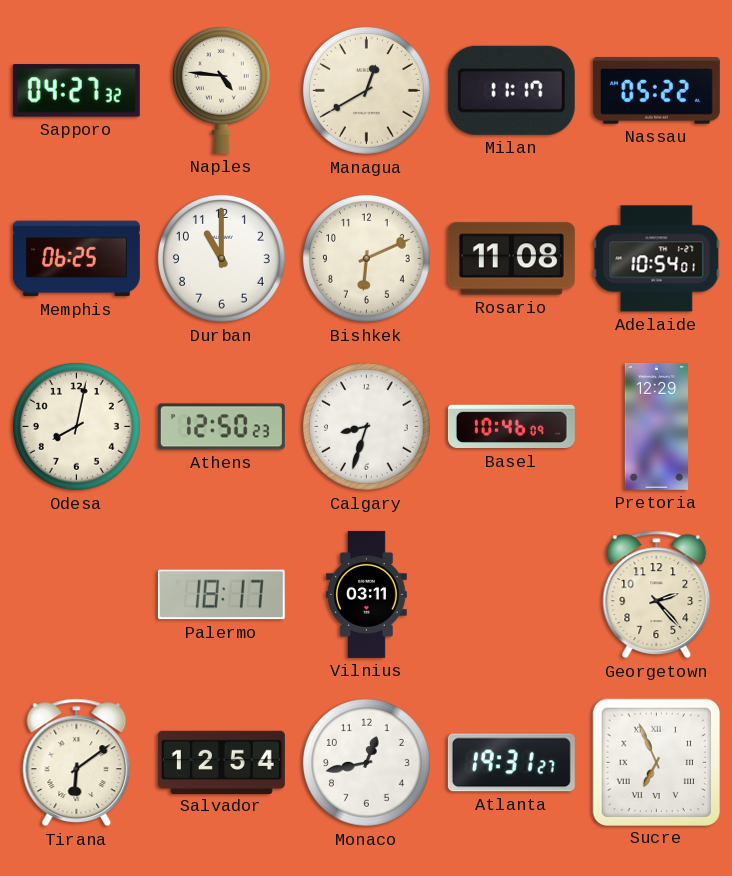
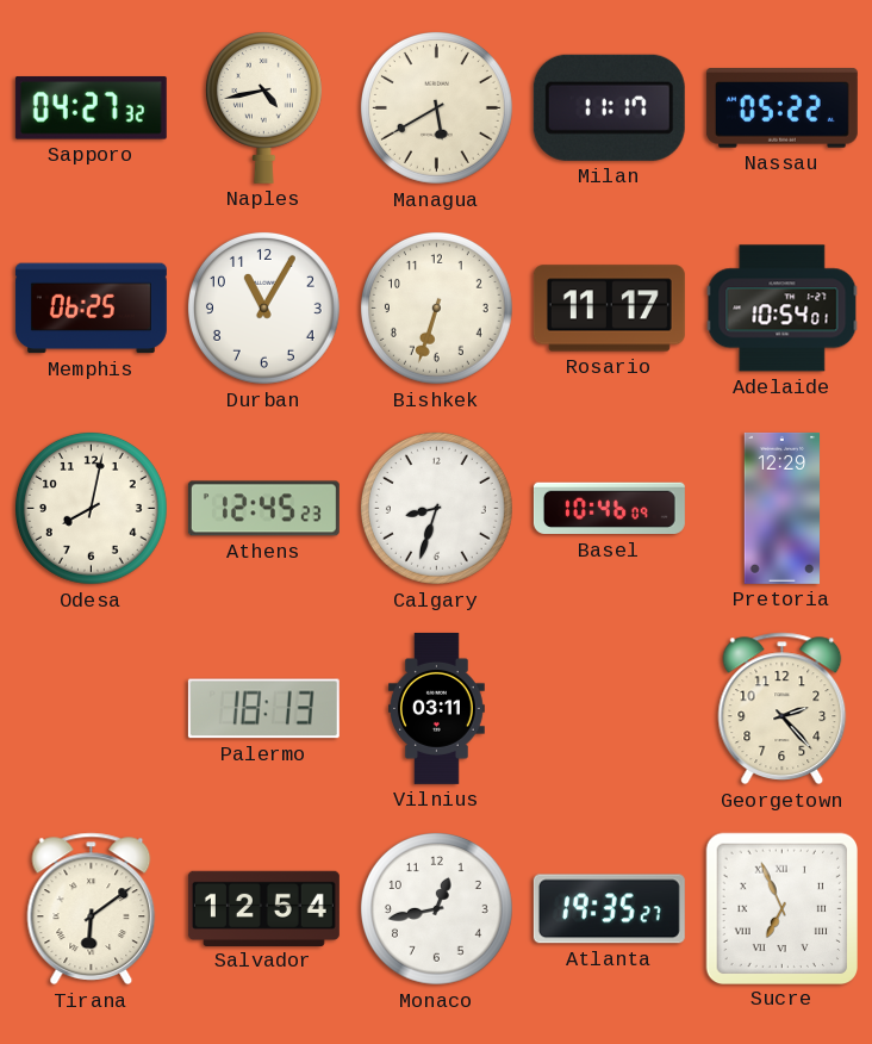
Naples: 4:46 -> 4:43
Managua: 12:40 -> 5:40
Durban: 11:00 -> 11:05
Bishkek: 6:11 -> 6:33
Rosario: 11:08 -> 11:17
Athens: 12:50 -> 12:45
Palermo: 18:17 -> 18:13
Atlanta: 19:31 -> 19:35
